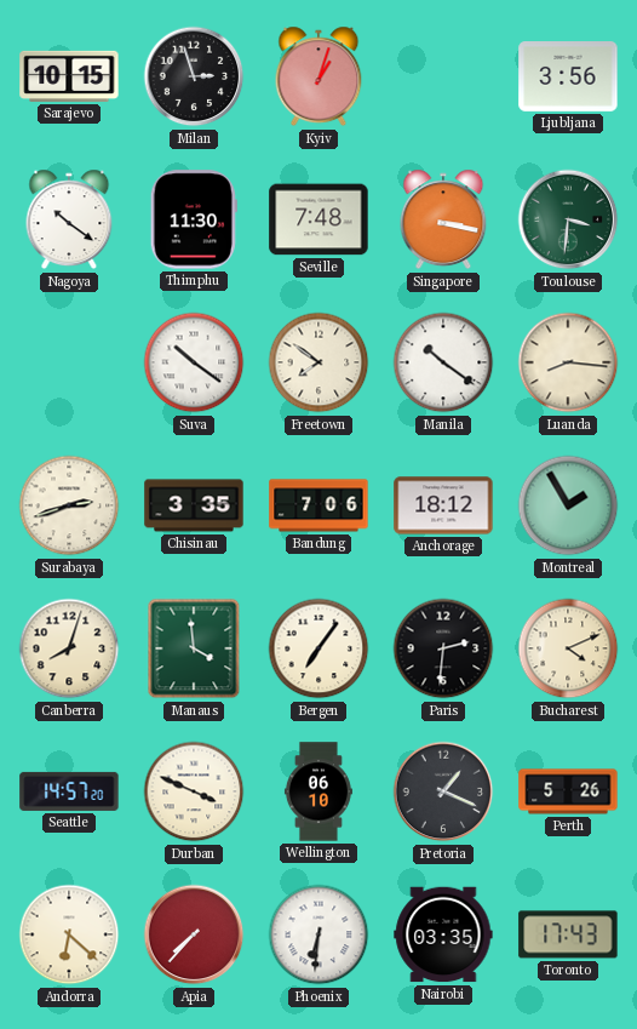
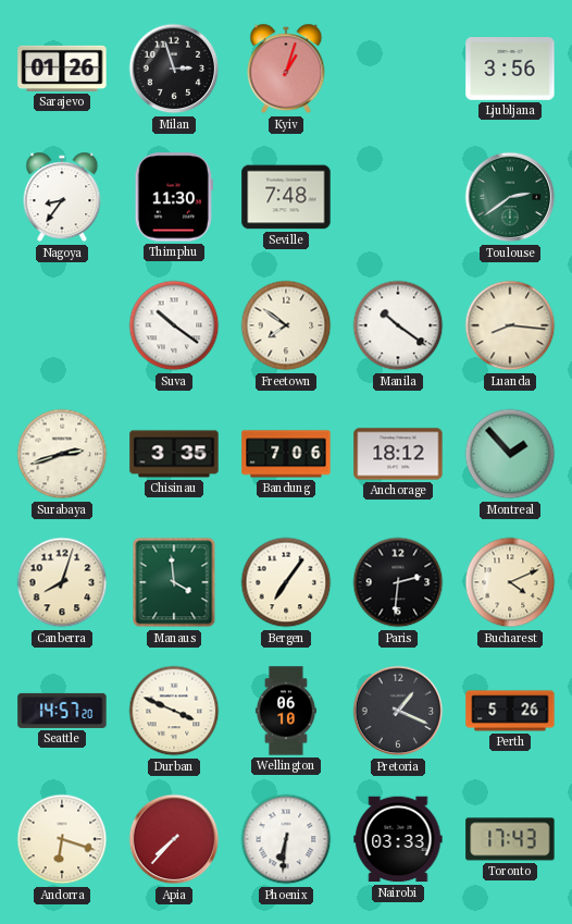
Sarajevo: 10:15 -> 01:26
Nagoya: 10:21 -> 8:36
Singapore: 3:17 -> none
Toulouse: 3:31 -> 2:39
Montreal: 1:55 -> 1:53
Andorra: 6:22 -> 6:18
Nairobi: 03:35 -> 03:33
